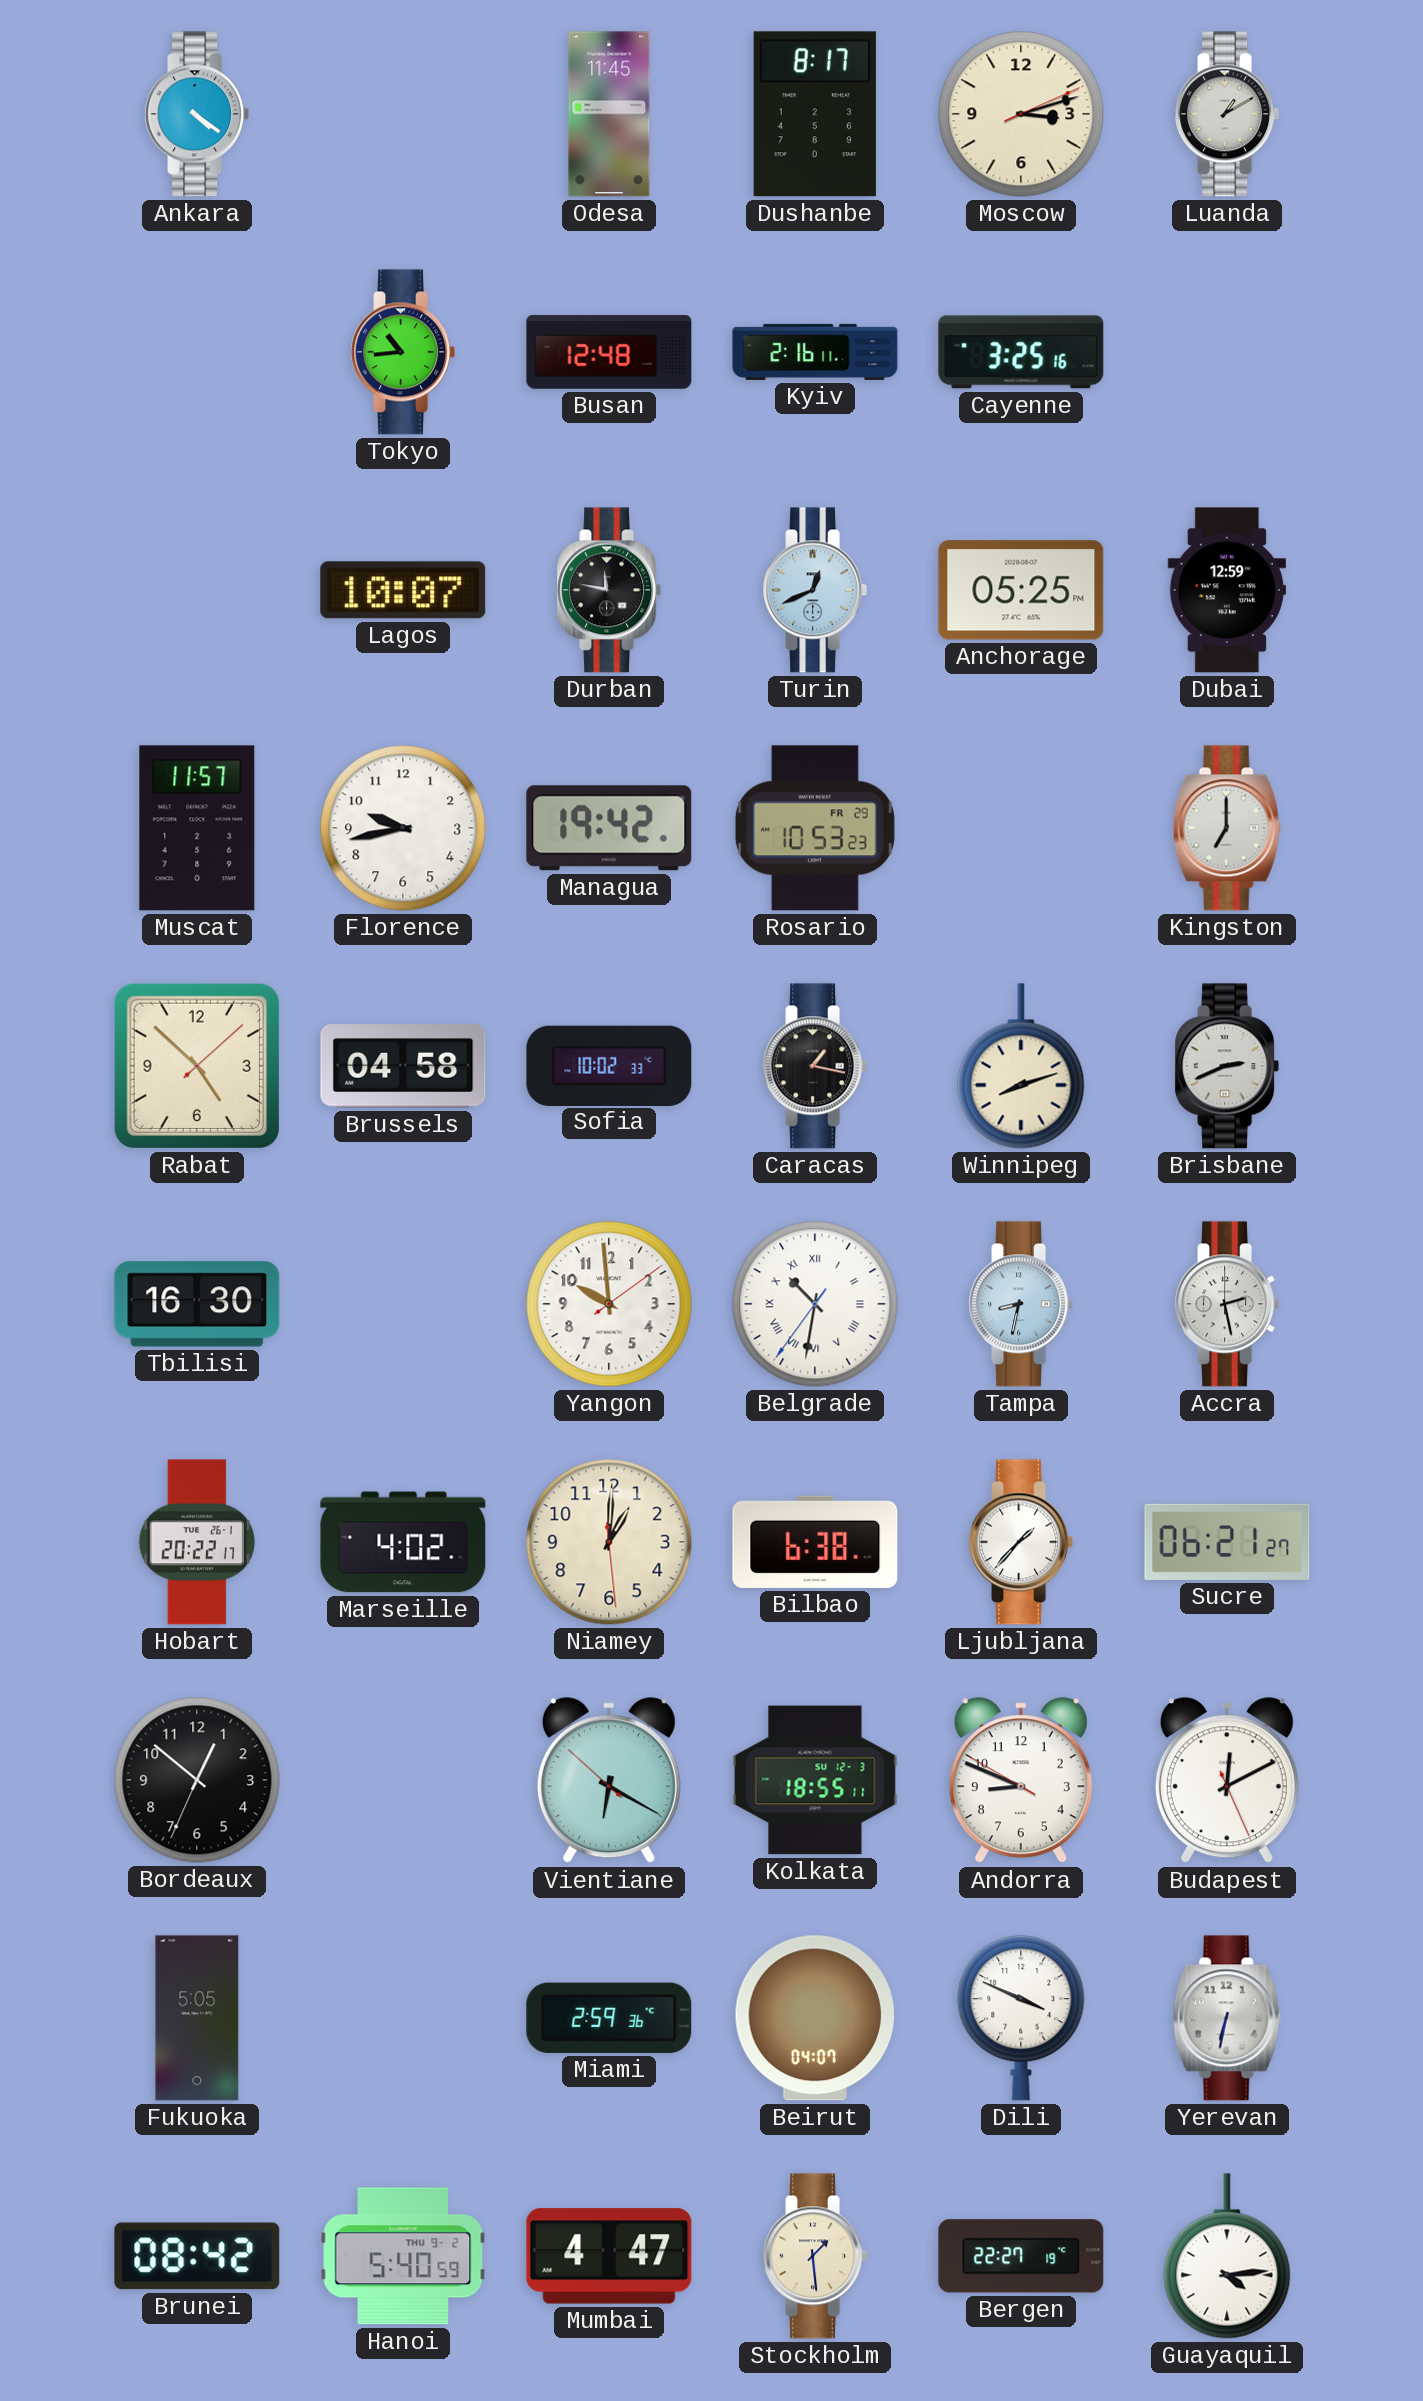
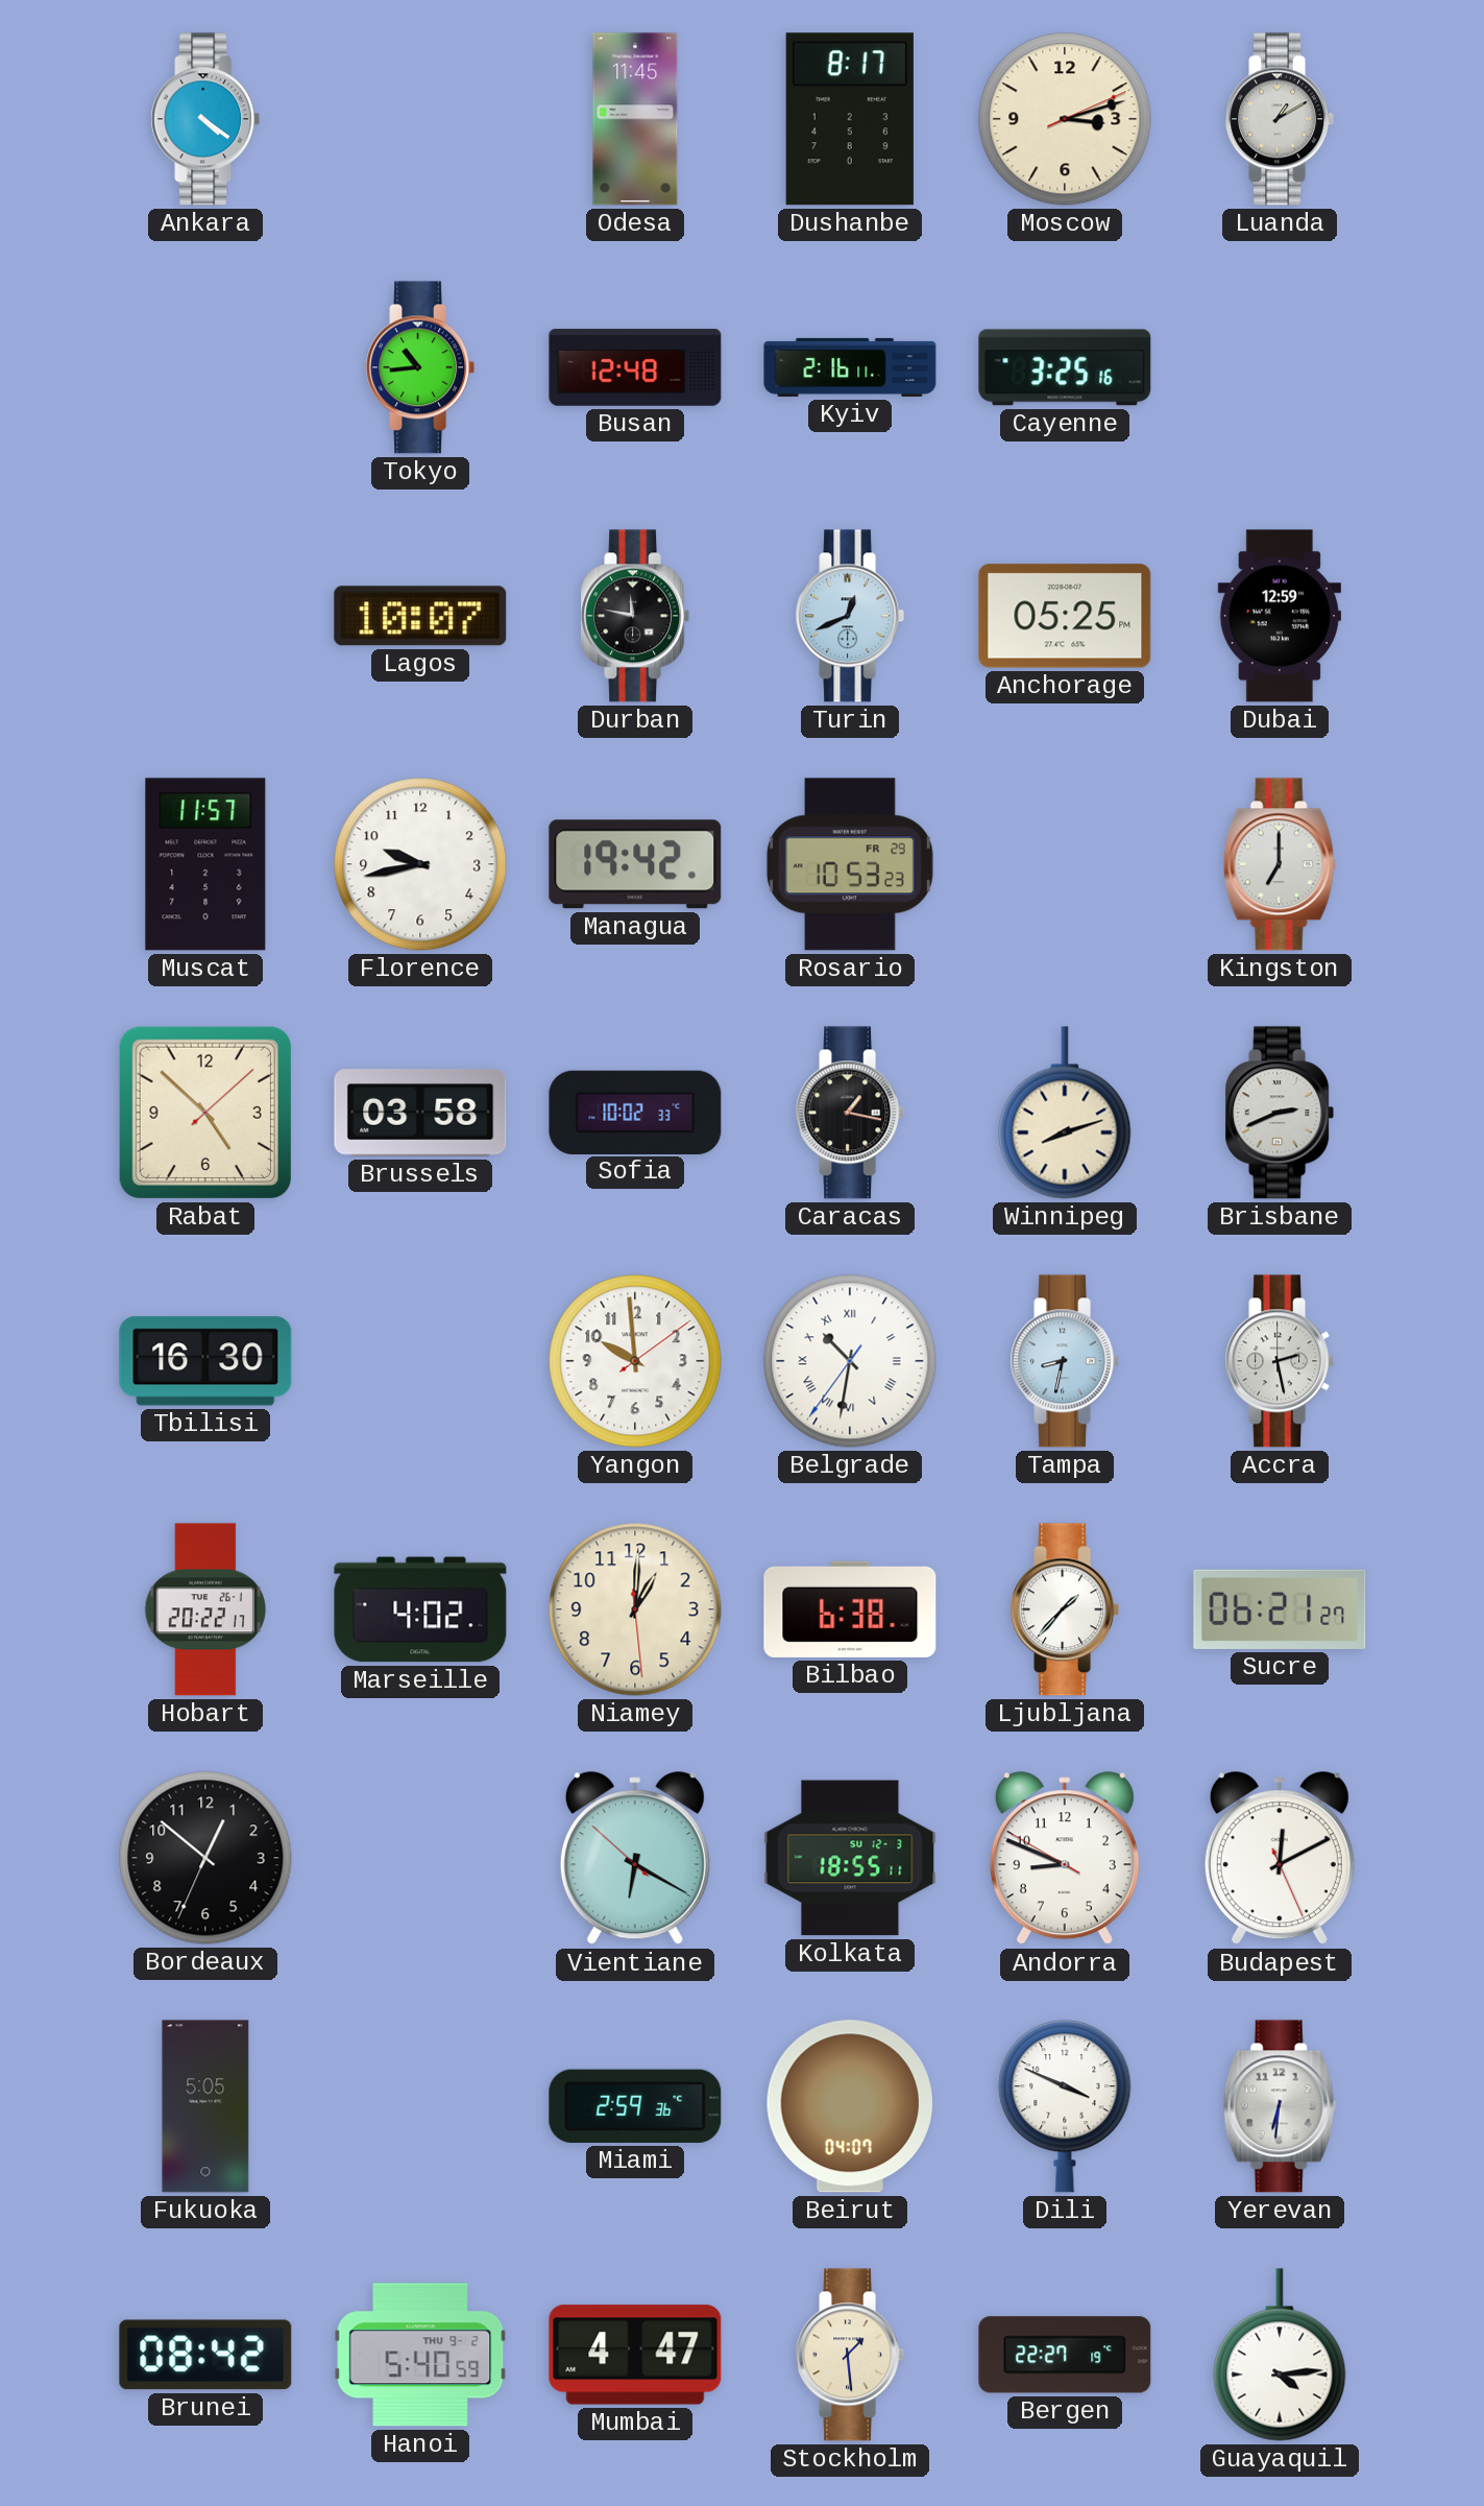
Brussels: 04:58 -> 03:58
Yerevan: 6:32 -> 6:31
